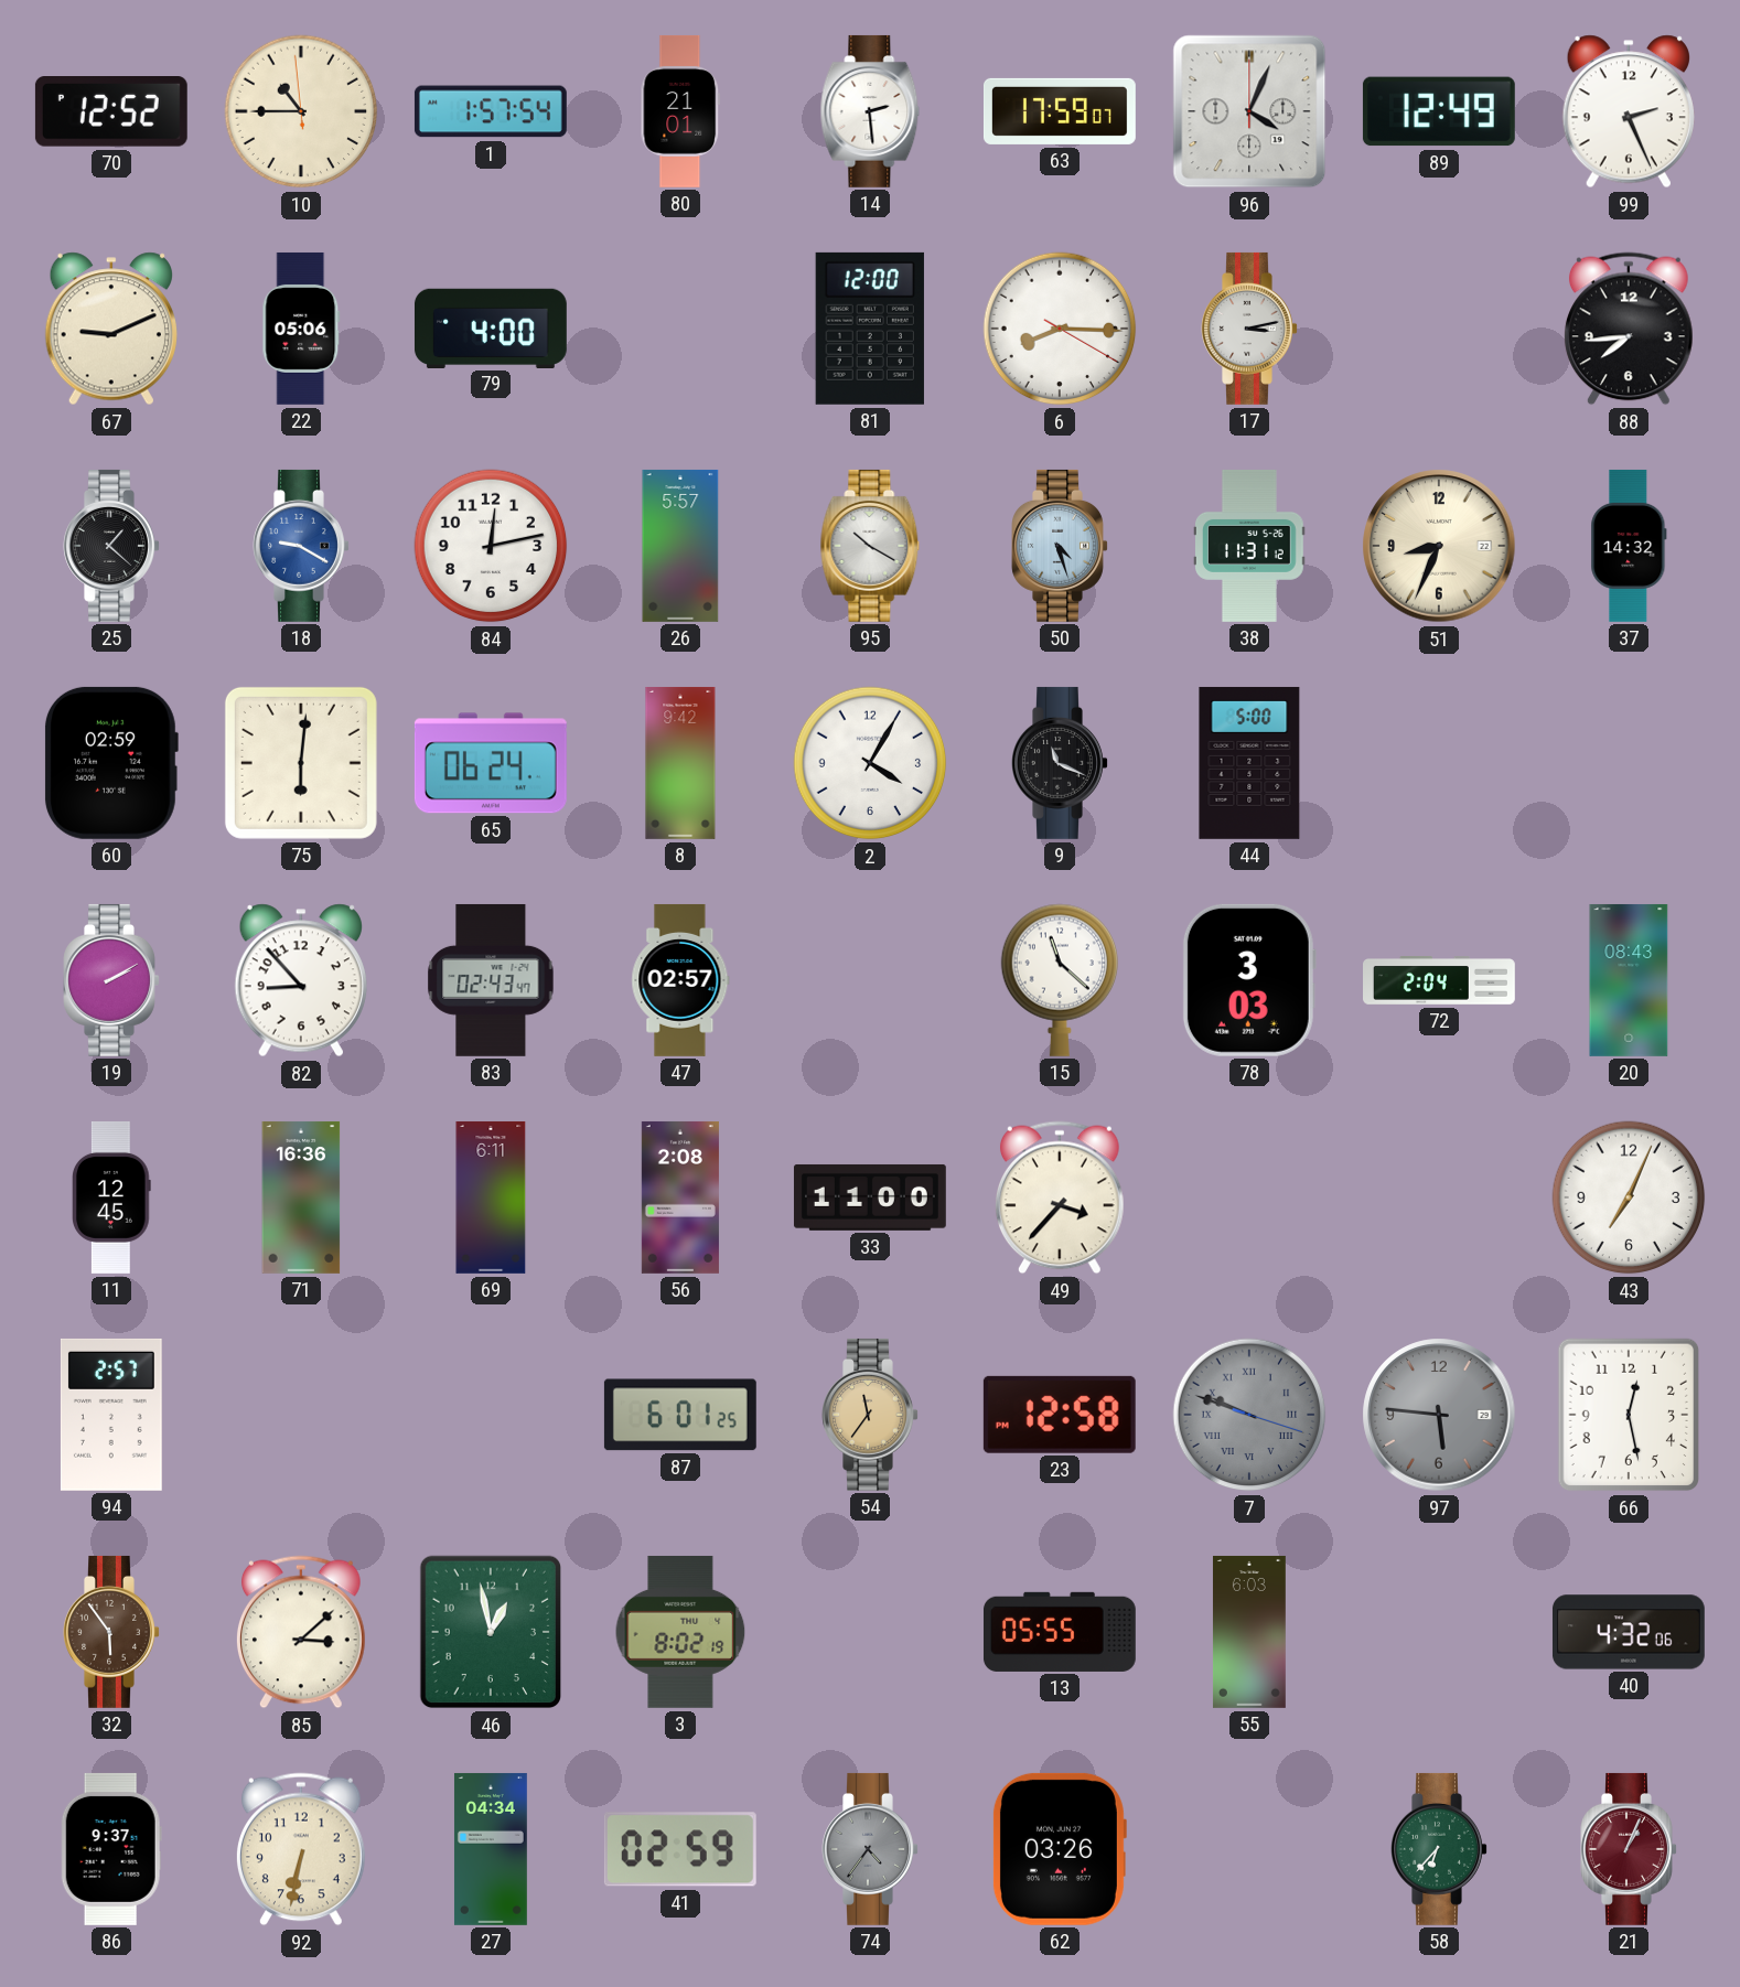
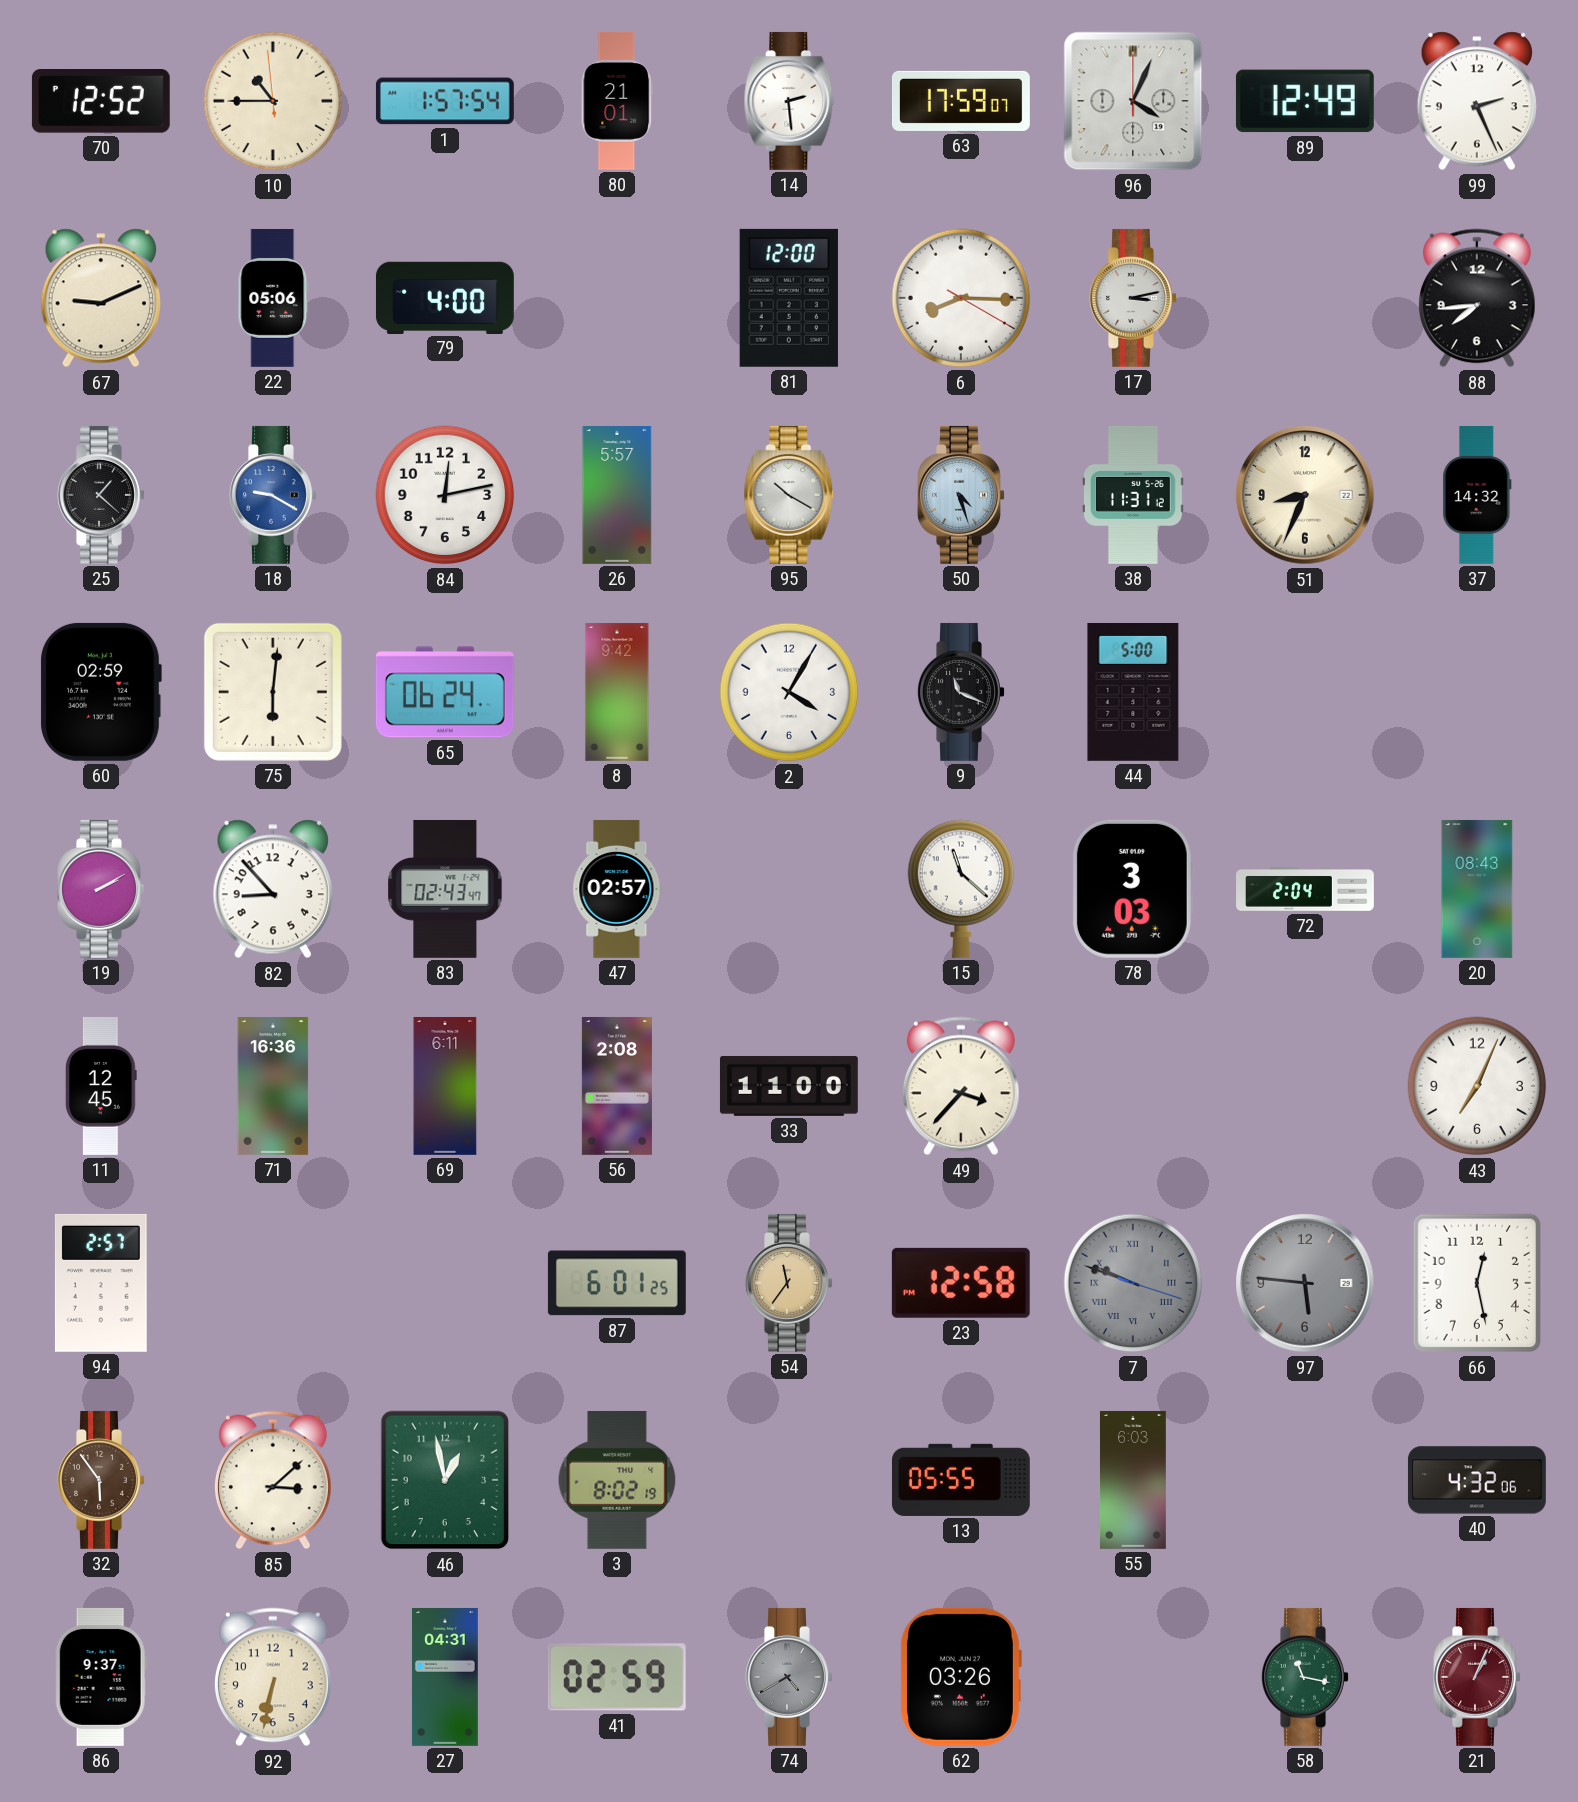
27: 04:34 -> 04:31
74: 4:36 -> 4:40
58: 6:37 -> 11:17
